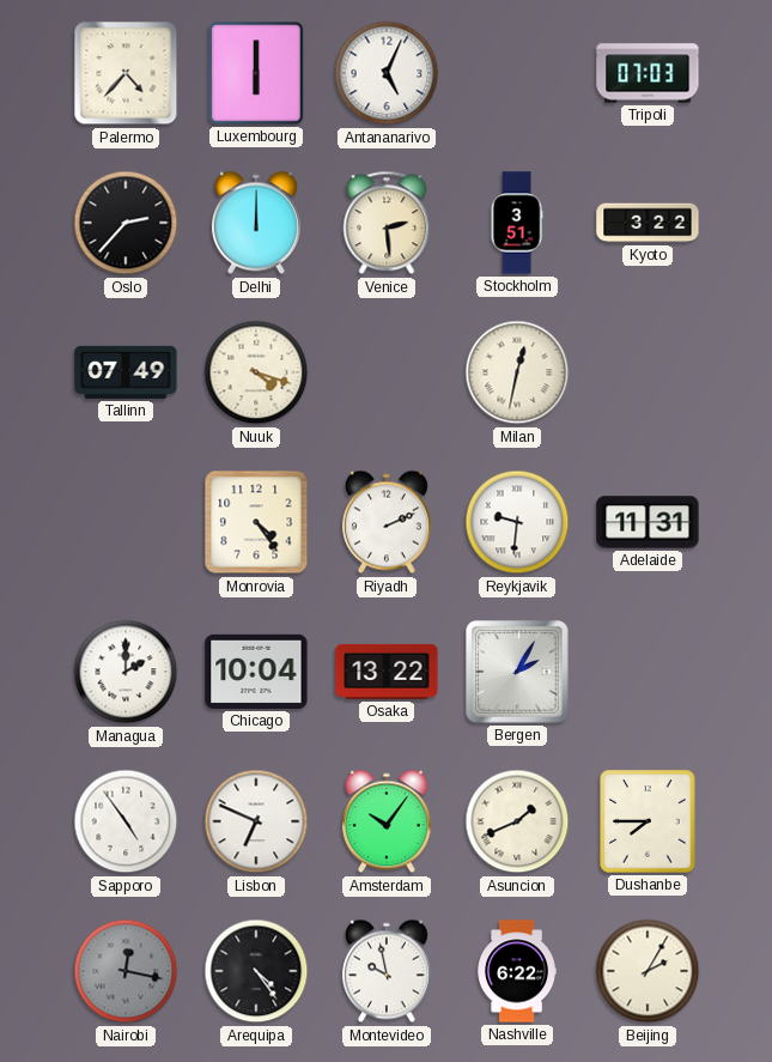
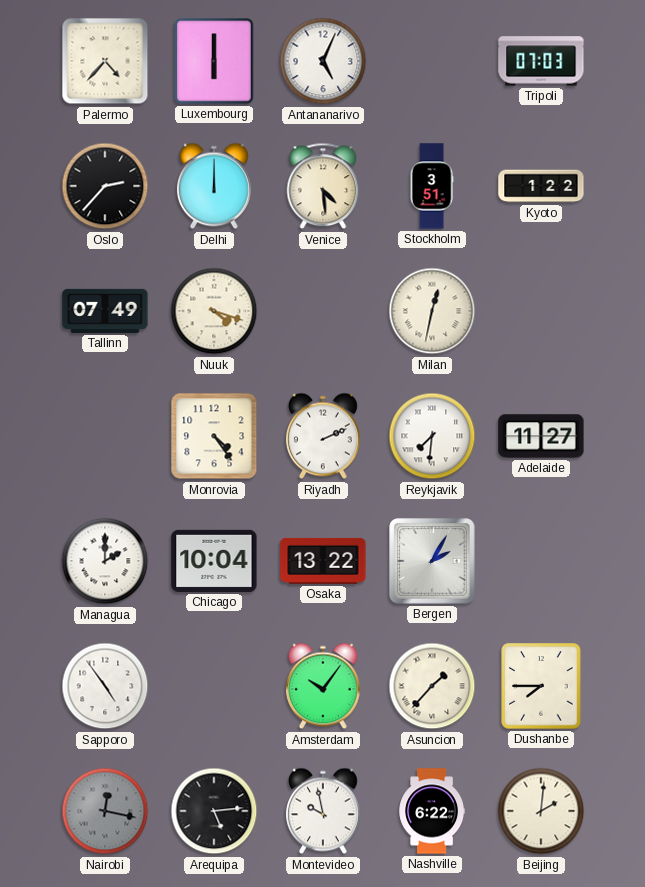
Venice: 2:29 -> 4:29
Kyoto: 3:22 -> 1:22
Reykjavik: 9:31 -> 7:31
Adelaide: 11:31 -> 11:27
Lisbon: 6:49 -> none
Asuncion: 1:41 -> 1:37
Arequipa: 4:24 -> 5:14
Beijing: 2:05 -> 2:01
